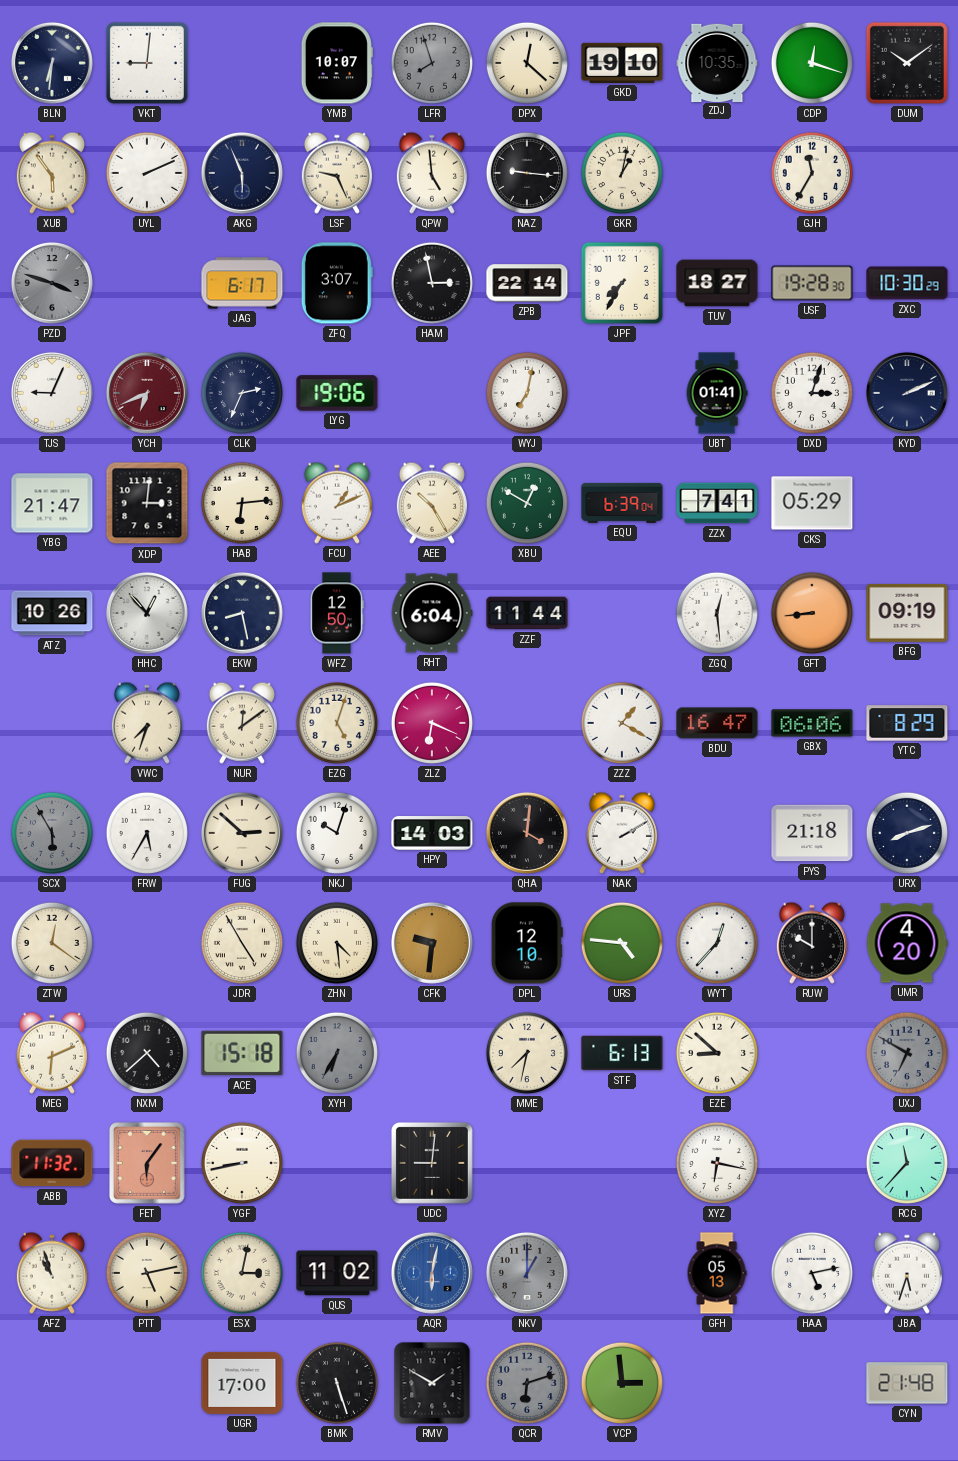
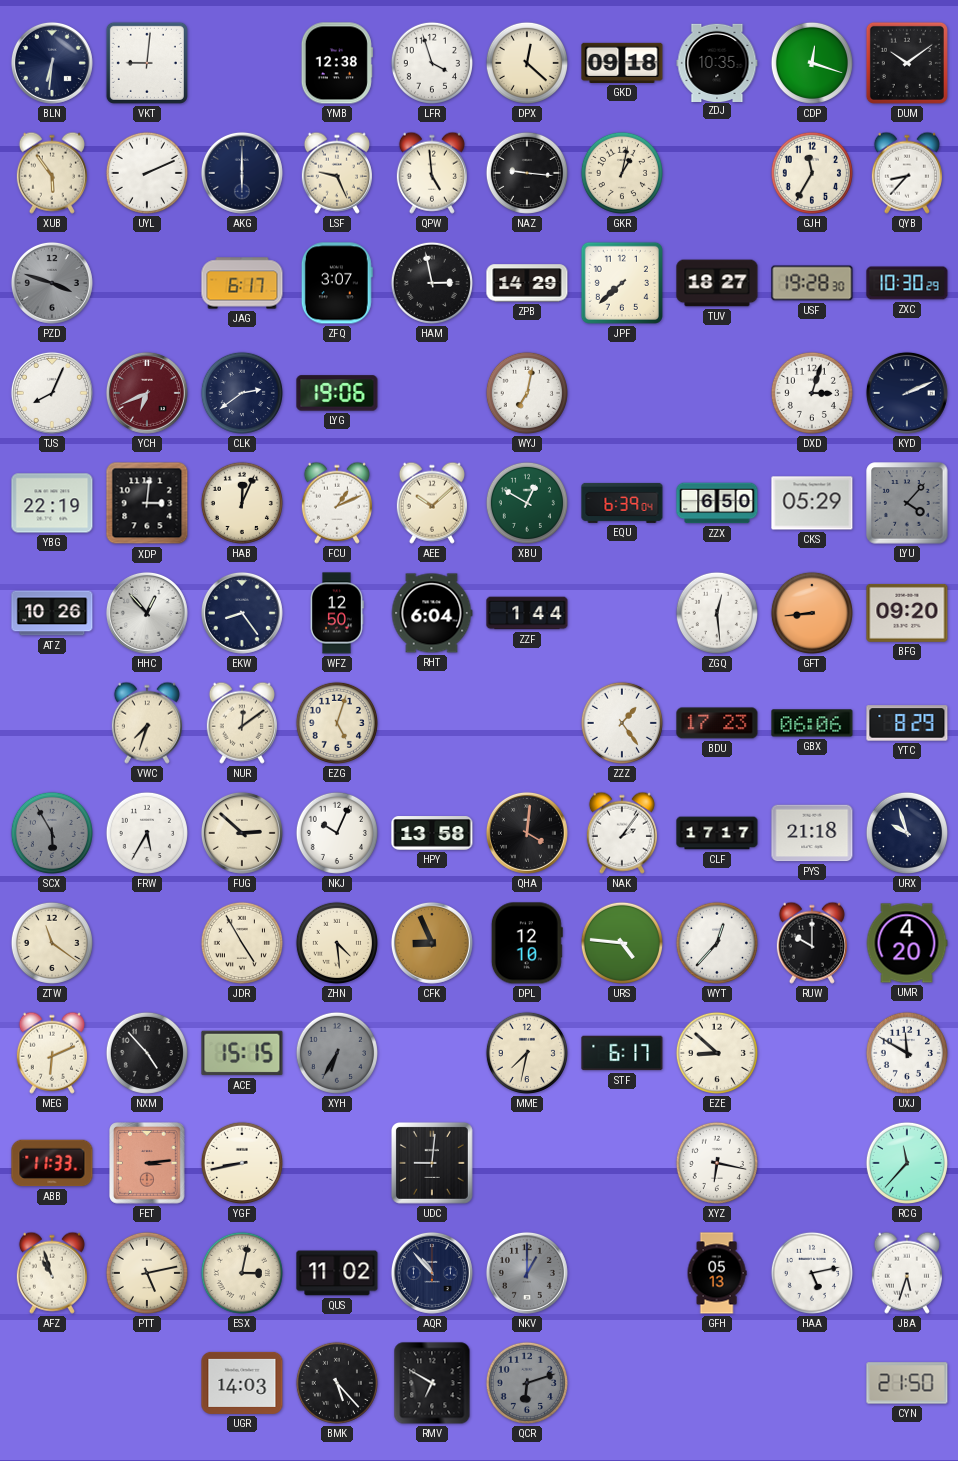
YMB: 10:07 -> 12:38
LFR: 7:57 -> 3:57
LFR dial: grey -> white
GKD: 19:10 -> 09:18
AKG: 5:56 -> 6:00
QYB: none -> 8:37
ZPB: 22:14 -> 14:29
JPF: 7:35 -> 7:38
TJS: 9:04 -> 8:04
CLK: 2:34 -> 2:39
UBT: 01:41 -> none
YBG: 21:47 -> 22:19
HAB: 6:14 -> 12:04
AEE: 10:25 -> 10:08
ZZX: 7:41 -> 6:50
LYU: none -> 4:07
EKW: 8:28 -> 8:24
ZZF: 11:44 -> 1:44
BFG: 09:19 -> 09:20
ZLZ: 6:19 -> none
ZZZ: 1:20 -> 1:24
BDU: 16:47 -> 17:23
NKJ: 10:03 -> 10:04
HPY: 14:03 -> 13:58
NAK: 2:10 -> 2:06
CLF: none -> 17:17
URX: 8:12 -> 9:57
ZTW: 12:21 -> 11:21
CFK: 9:31 -> 8:56
NXM: 4:38 -> 4:53
ACE: 15:18 -> 15:15
STF: 6:13 -> 6:17
UXJ: 6:50 -> 11:50
UXJ dial: grey -> white
ABB: 11:32 -> 11:33
FET: 6:06 -> 3:14
AQR: 6:02 -> 10:53
AQR dial: blue -> navy
UGR: 17:00 -> 14:03
BMK: 5:27 -> 5:23
RMV: 1:50 -> 6:50
VCP: 2:59 -> none
CYN: 21:48 -> 21:50
